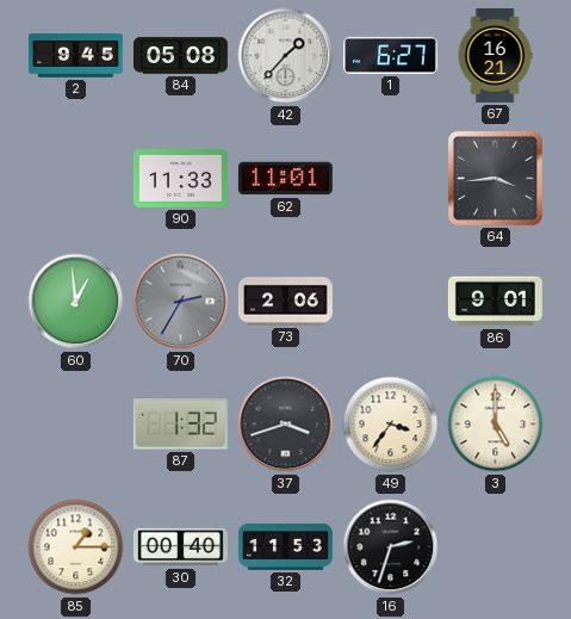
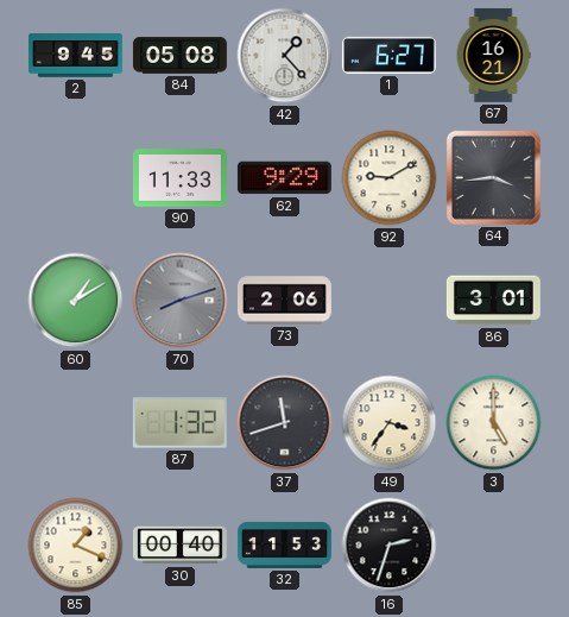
42: 1:37 -> 1:23
62: 11:01 -> 9:29
92: none -> 9:10
60: 12:59 -> 1:10
70: 2:35 -> 8:12
86: 9:01 -> 3:01
37: 3:42 -> 11:42
85: 1:15 -> 1:19
